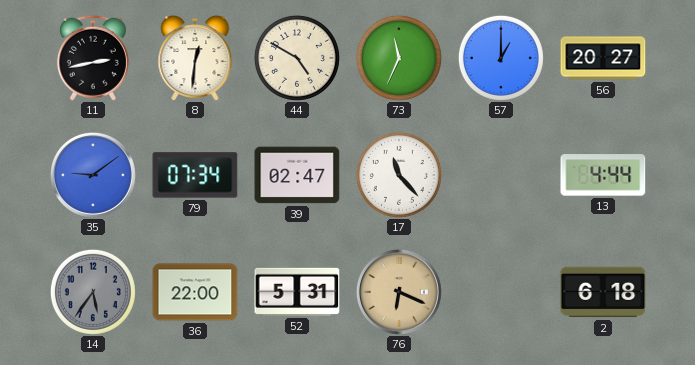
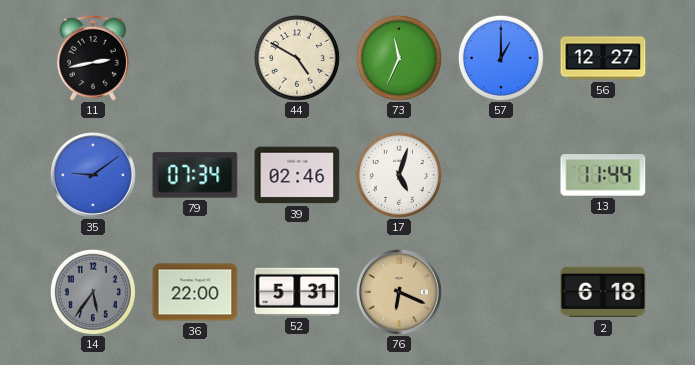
8: 12:31 -> none
56: 20:27 -> 12:27
39: 02:47 -> 02:46
17: 11:23 -> 5:03
13: 4:44 -> 11:44
